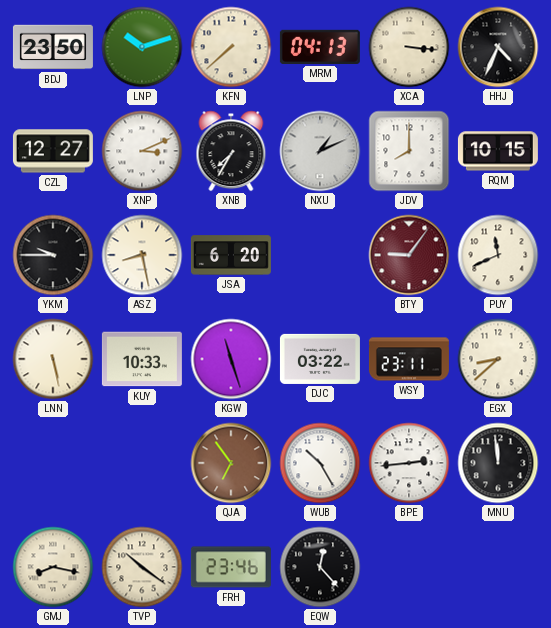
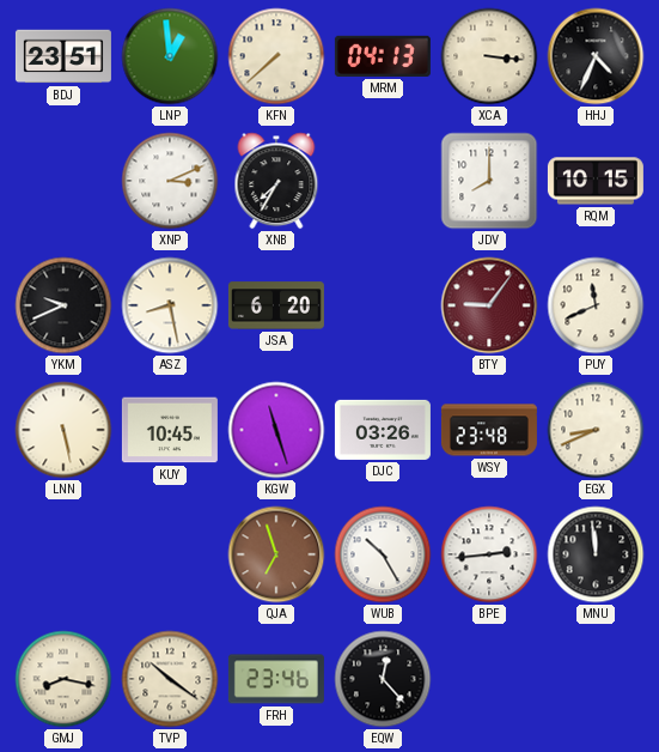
BDJ: 23:50 -> 23:51
LNP: 10:12 -> 12:59
CZL: 12:27 -> none
NXU: 1:11 -> none
YKM: 9:45 -> 9:41
KUY: 10:33 -> 10:45
DJC: 03:22 -> 03:26
WSY: 23:11 -> 23:48
EGX: 8:38 -> 8:41
QJA: 6:54 -> 6:57
